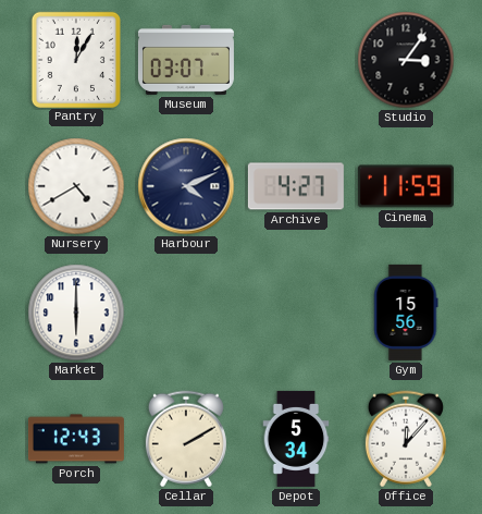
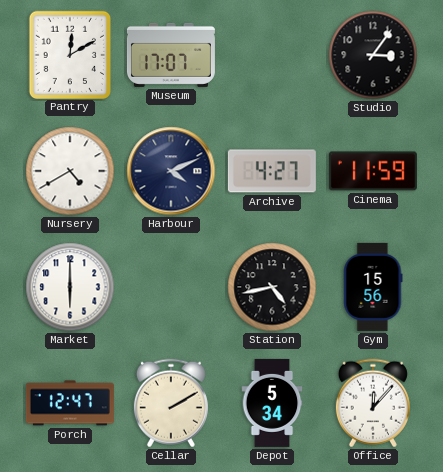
Pantry: 12:05 -> 12:10
Museum: 03:07 -> 17:07
Station: none -> 4:43
Porch: 12:43 -> 12:47
